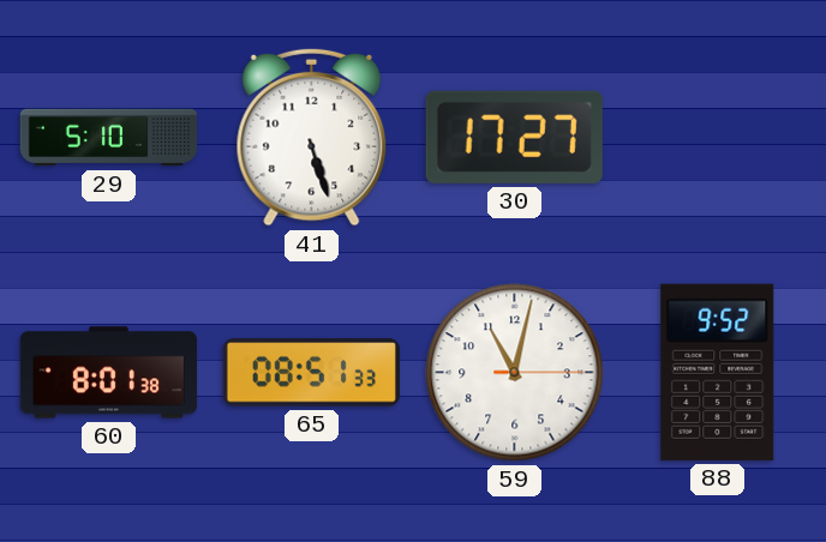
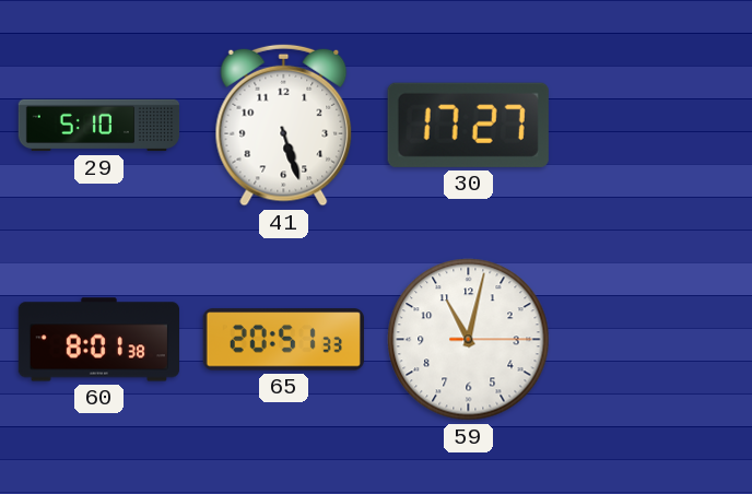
65: 08:51 -> 20:51
88: 9:52 -> none
